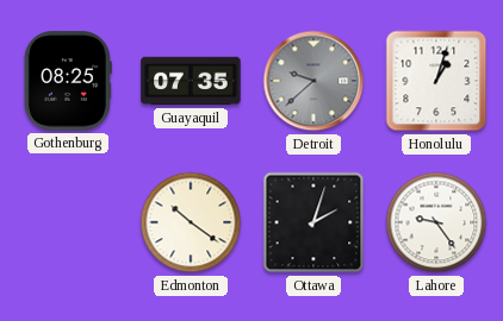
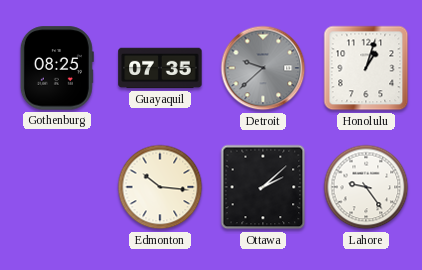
Edmonton: 10:21 -> 10:16
Ottawa: 2:03 -> 2:08
